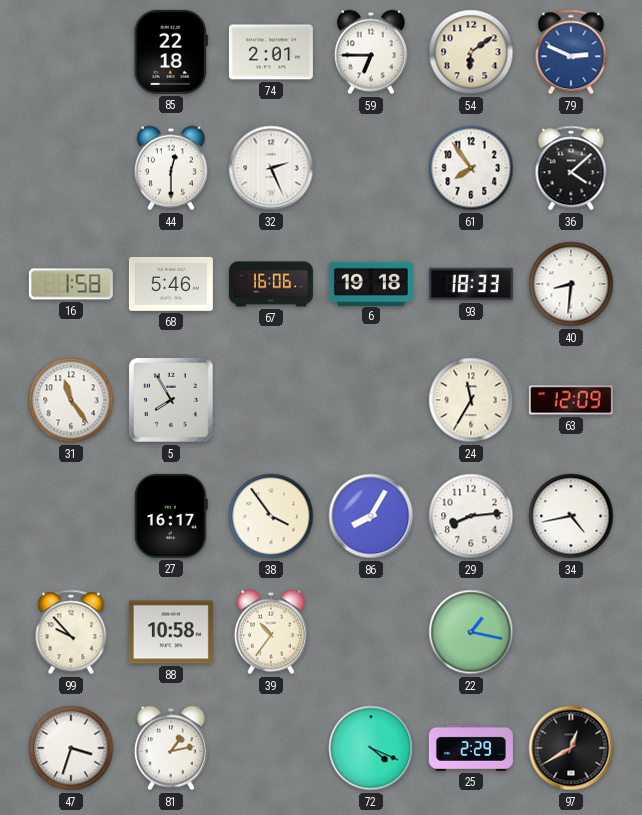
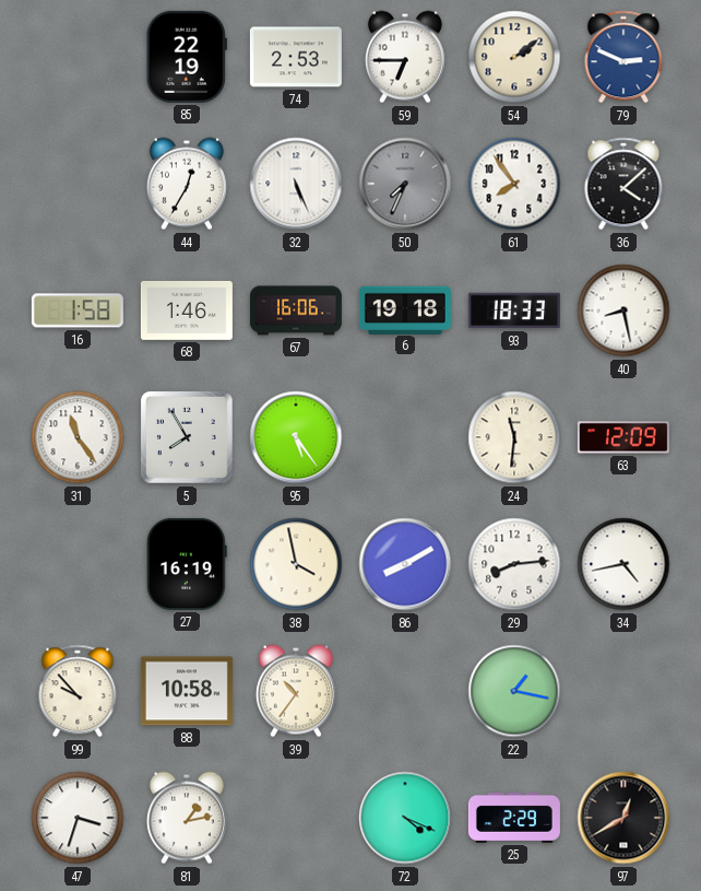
85: 22:18 -> 22:19
74: 2:01 -> 2:53
54: 6:09 -> 2:09
44: 12:30 -> 12:35
32: 2:26 -> 5:26
50: none -> 7:34
68: 5:46 -> 1:46
40: 8:31 -> 8:28
95: none -> 5:24
24: 11:35 -> 11:31
27: 16:17 -> 16:19
38: 3:54 -> 3:58
86: 8:05 -> 8:10
